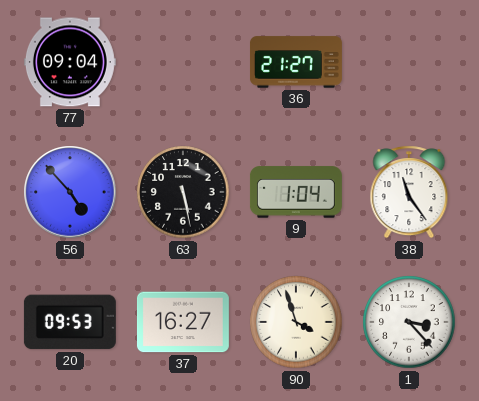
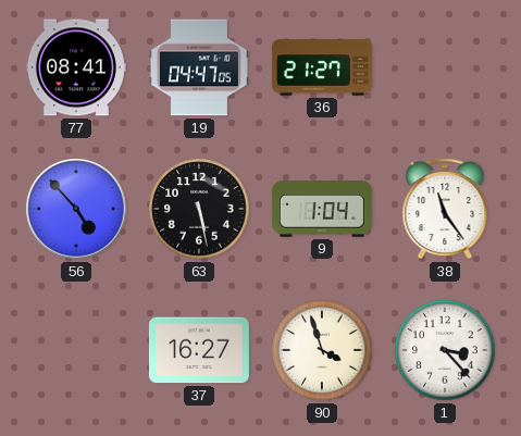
77: 09:04 -> 08:41
19: none -> 04:47
20: 09:53 -> none
